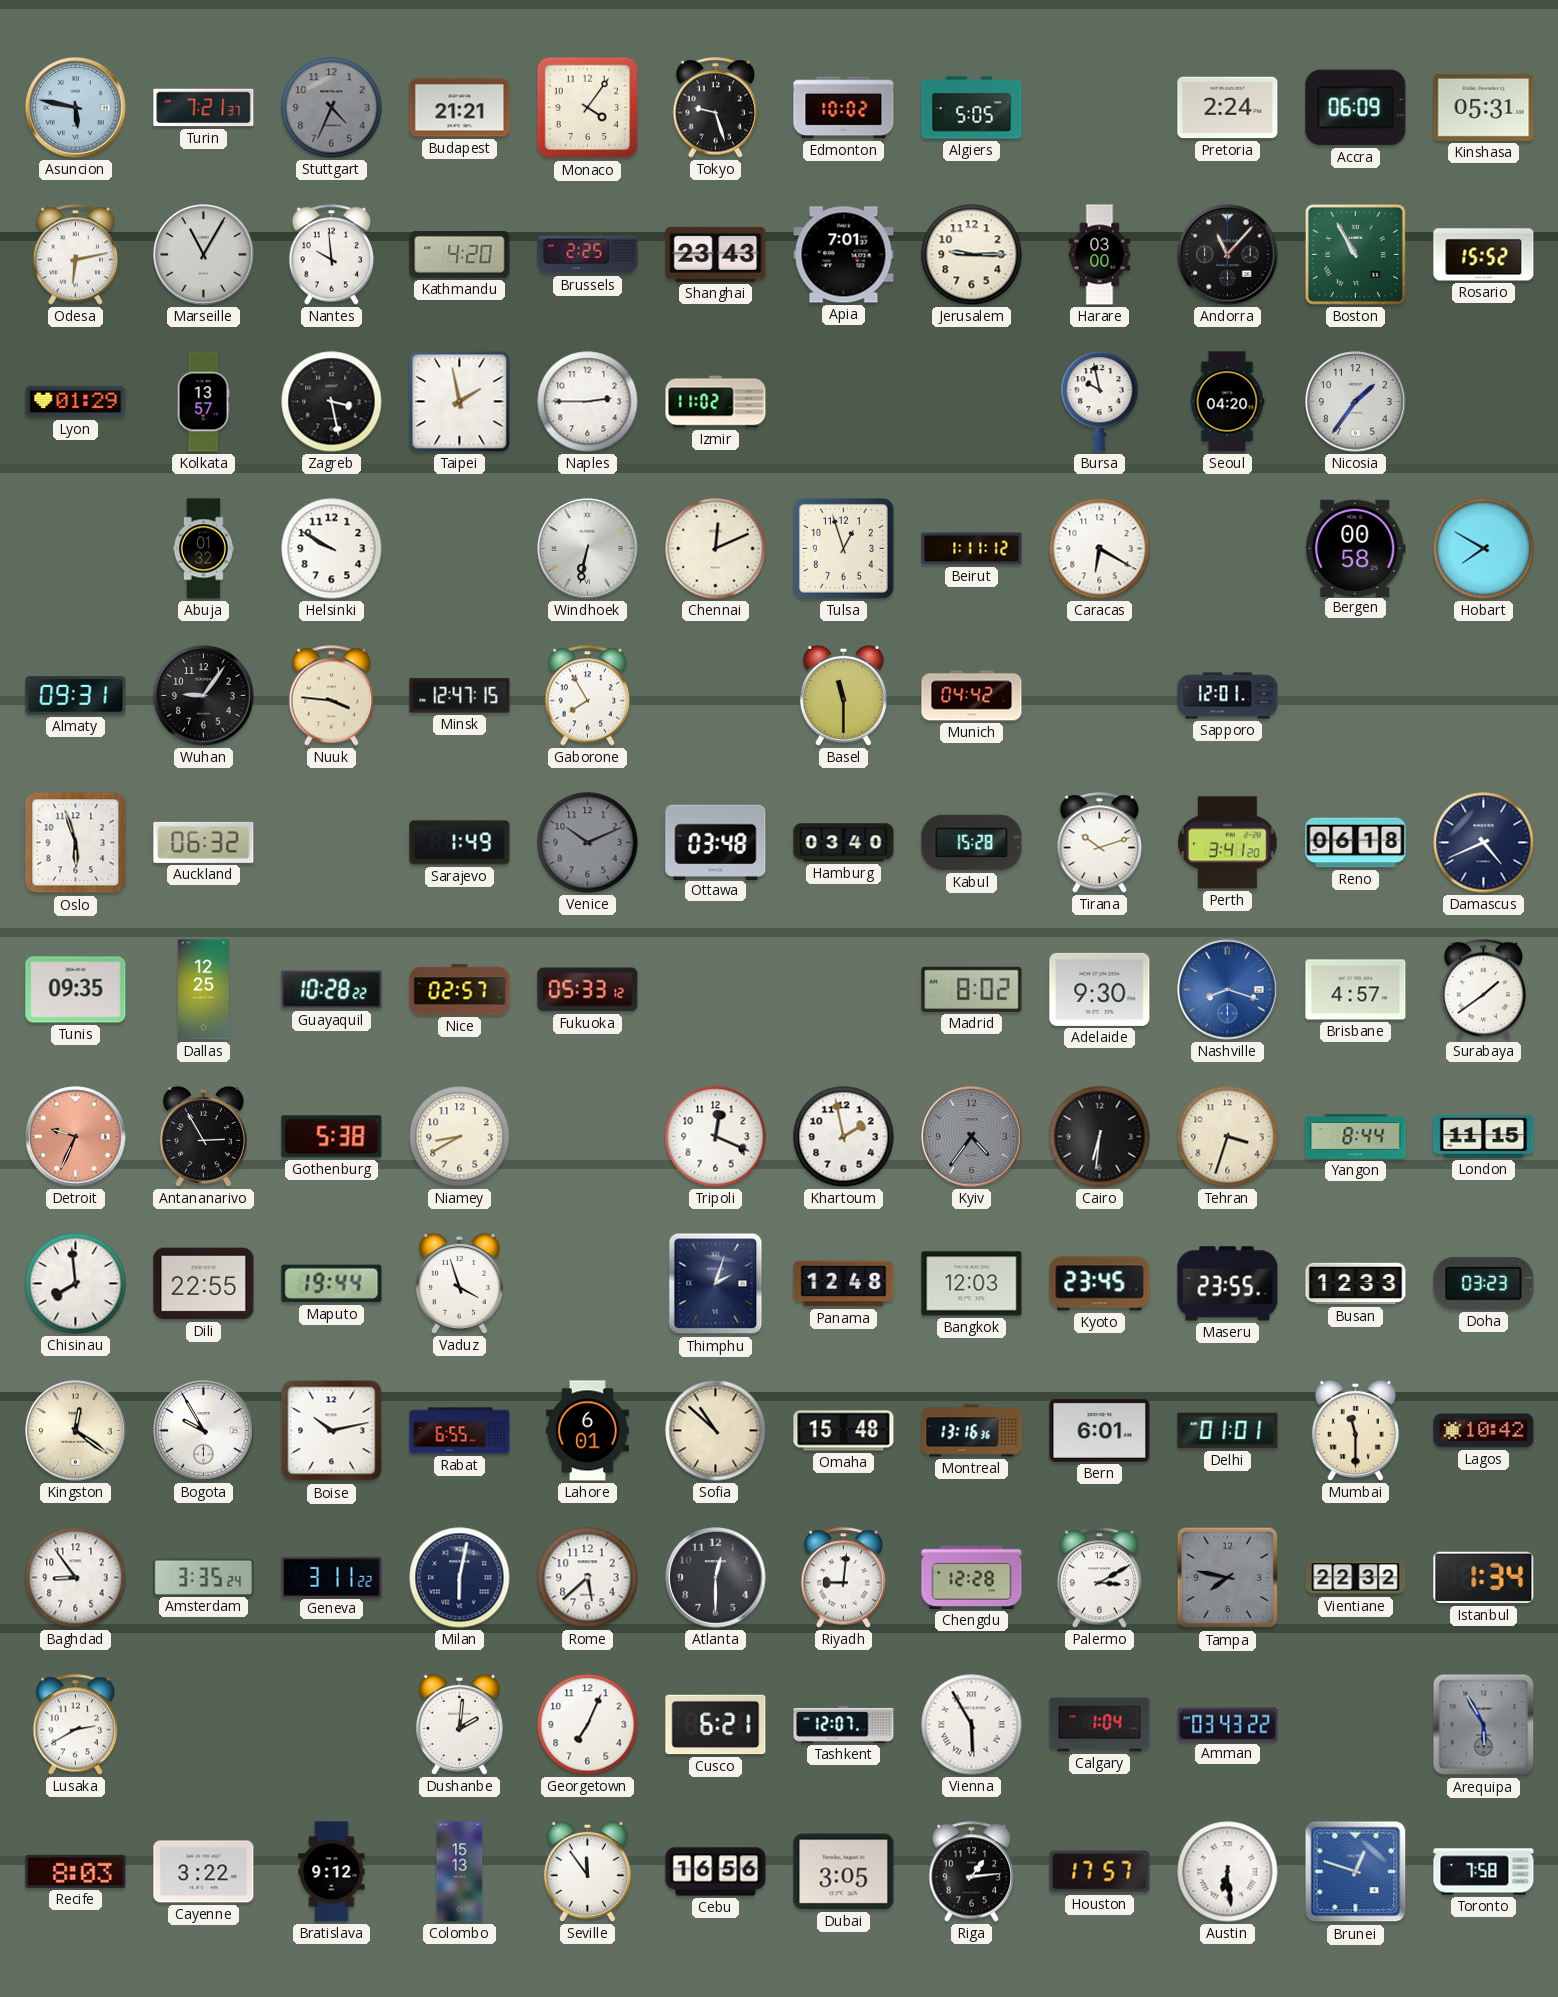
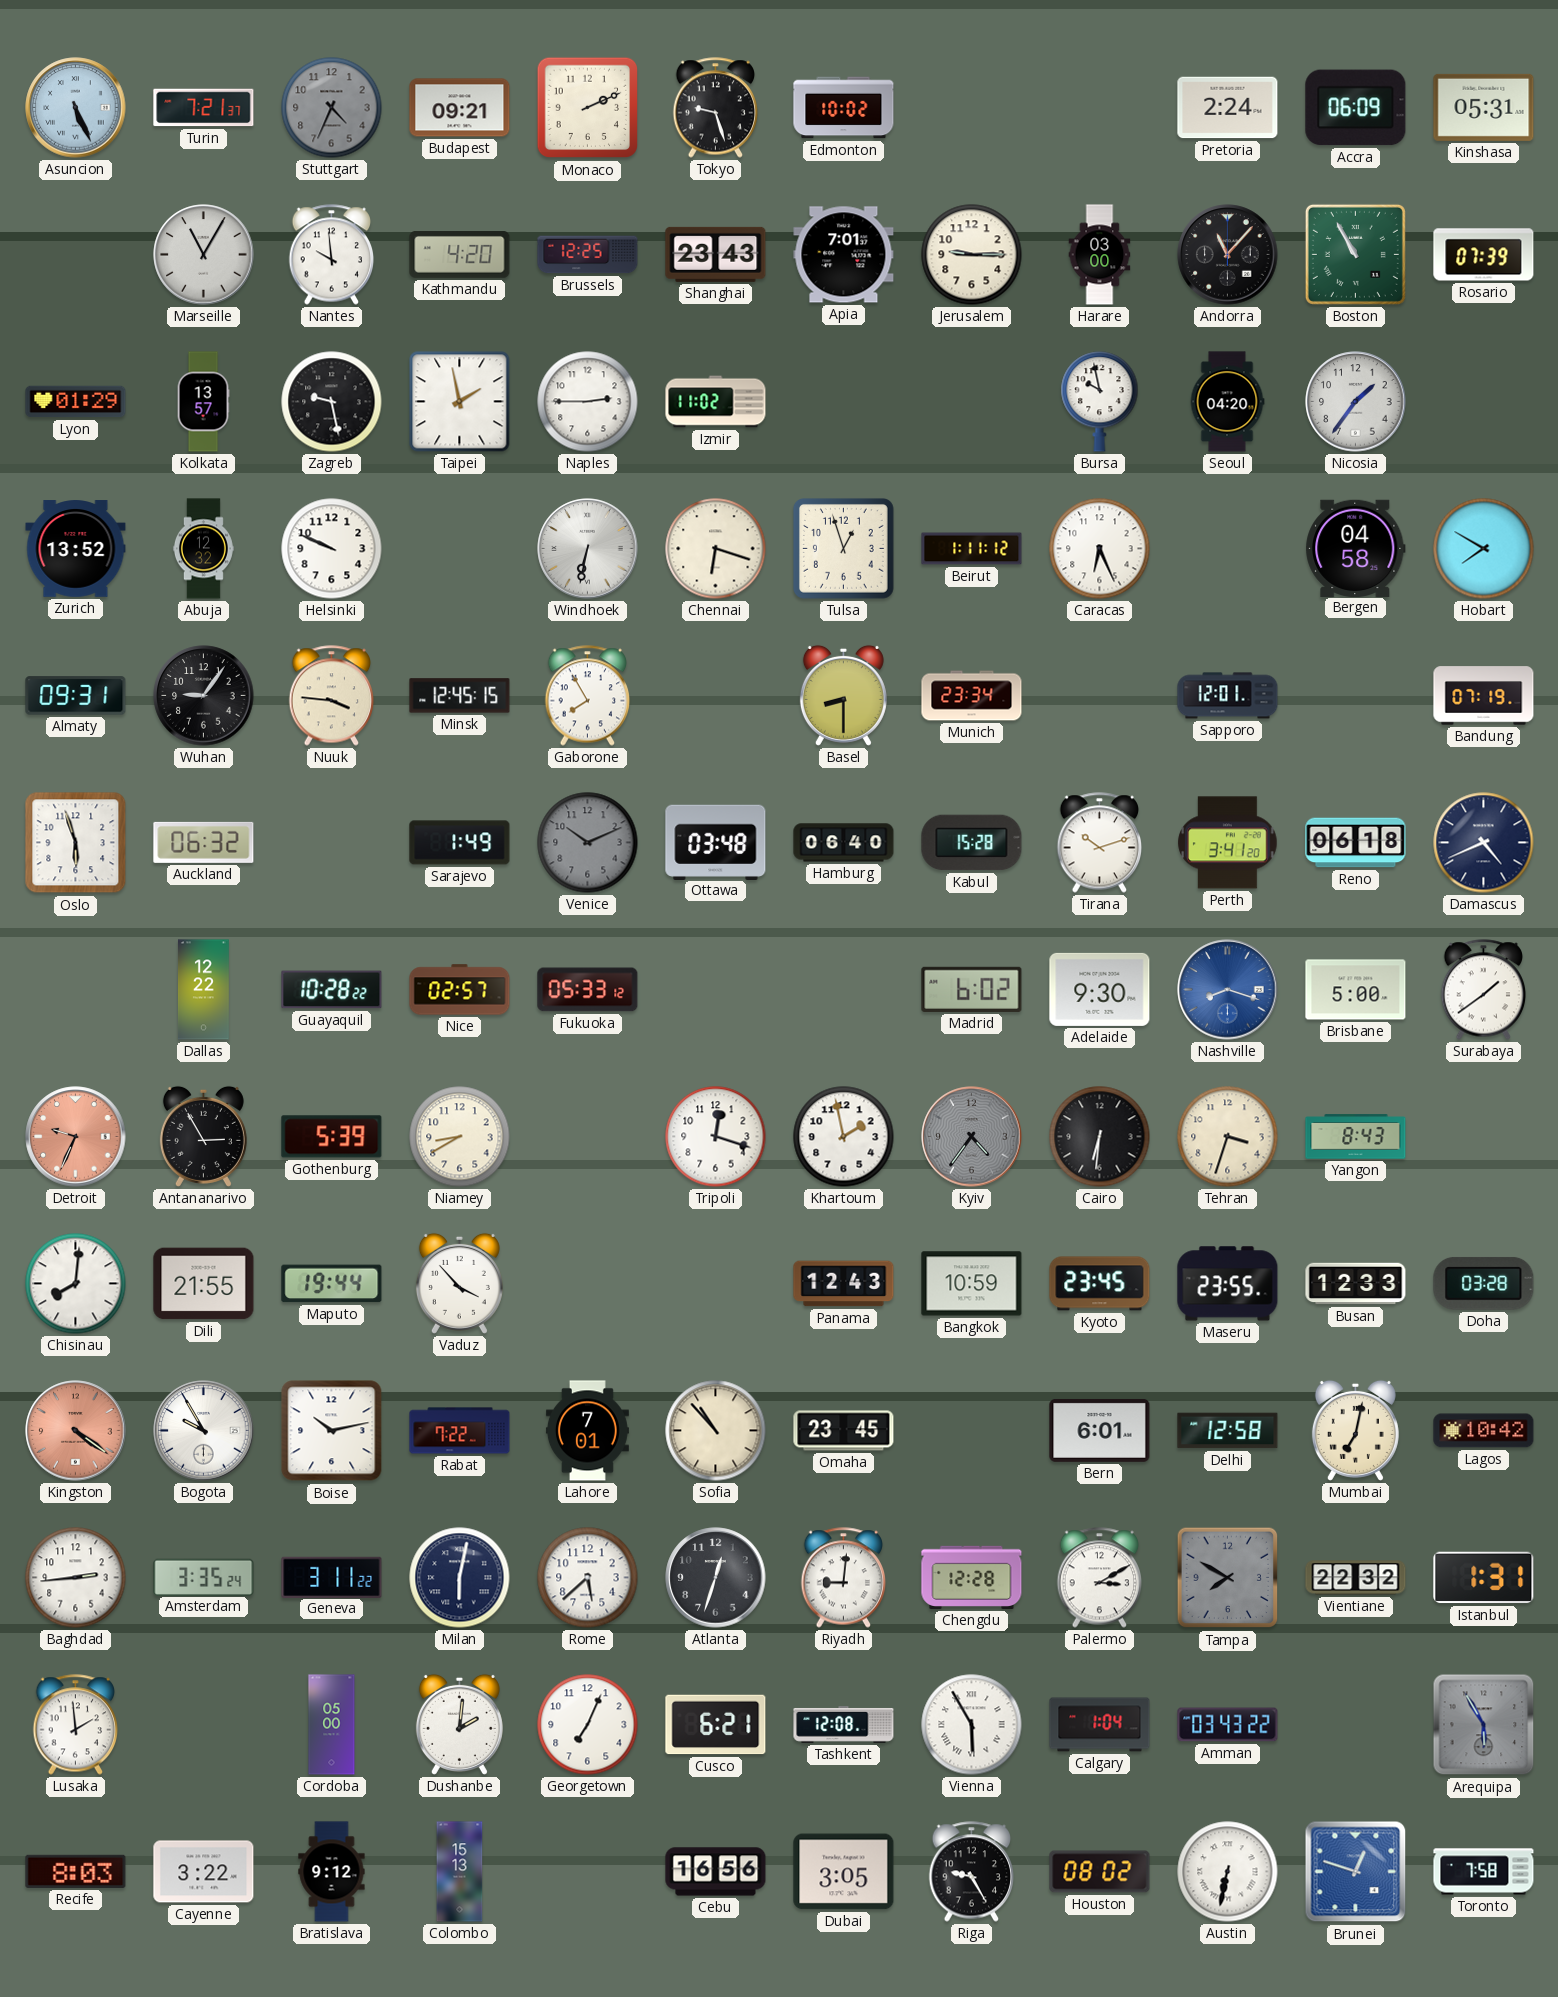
Asuncion: 5:47 -> 5:26
Budapest: 21:21 -> 09:21
Monaco: 4:06 -> 2:11
Algiers: 5:05 -> none
Odesa: 6:13 -> none
Brussels: 2:25 -> 12:25
Rosario: 15:52 -> 07:39
Zagreb: 3:28 -> 9:28
Zurich: none -> 13:52
Abuja: 01:32 -> 12:32
Helsinki: 9:50 -> 9:49
Chennai: 12:11 -> 6:18
Caracas: 6:20 -> 6:26
Bergen: 00:58 -> 04:58
Minsk: 12:47 -> 12:45
Basel: 11:30 -> 8:30
Munich: 04:42 -> 23:34
Bandung: none -> 07:19
Hamburg: 03:40 -> 06:40
Tunis: 09:35 -> none
Dallas: 12:25 -> 12:22
Madrid: 8:02 -> 6:02
Brisbane: 4:57 -> 5:00
Gothenburg: 5:38 -> 5:39
Tripoli: 12:19 -> 12:18
Yangon: 8:44 -> 8:43
London: 11:15 -> none
Chisinau: 7:59 -> 8:01
Dili: 22:55 -> 21:55
Vaduz: 3:57 -> 3:53
Thimphu: 2:03 -> none
Panama: 12:48 -> 12:43
Bangkok: 12:03 -> 10:59
Doha: 03:23 -> 03:28
Kingston: 12:21 -> 4:21
Kingston dial: cream -> salmon
Rabat: 6:55 -> 7:22
Lahore: 6:01 -> 7:01
Sofia: 10:52 -> 10:53
Omaha: 15:48 -> 23:45
Montreal: 13:16 -> none
Delhi: 01:01 -> 12:58
Mumbai: 11:30 -> 7:02
Baghdad: 8:54 -> 2:44
Atlanta: 12:30 -> 12:33
Tampa: 7:47 -> 7:50
Istanbul: 1:34 -> 1:31
Lusaka: 2:40 -> 1:59
Cordoba: none -> 05:00
Tashkent: 12:07 -> 12:08
Seville: 11:54 -> none
Riga: 1:14 -> 9:25
Houston: 17:57 -> 08:02
Austin: 6:29 -> 6:32
